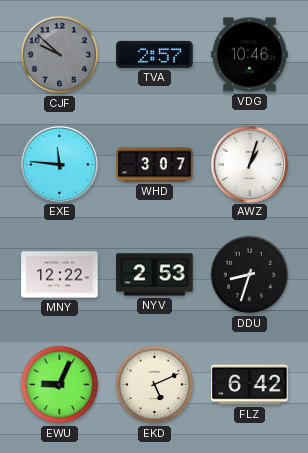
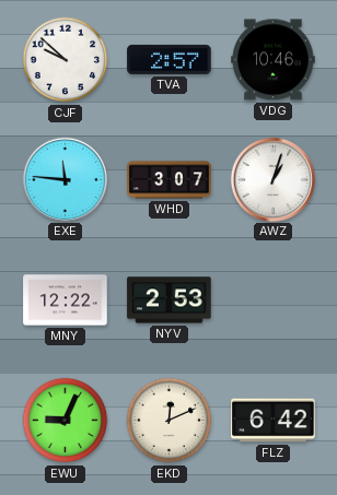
CJF dial: grey -> white
DDU: 8:33 -> none
EKD: 5:11 -> 12:11
